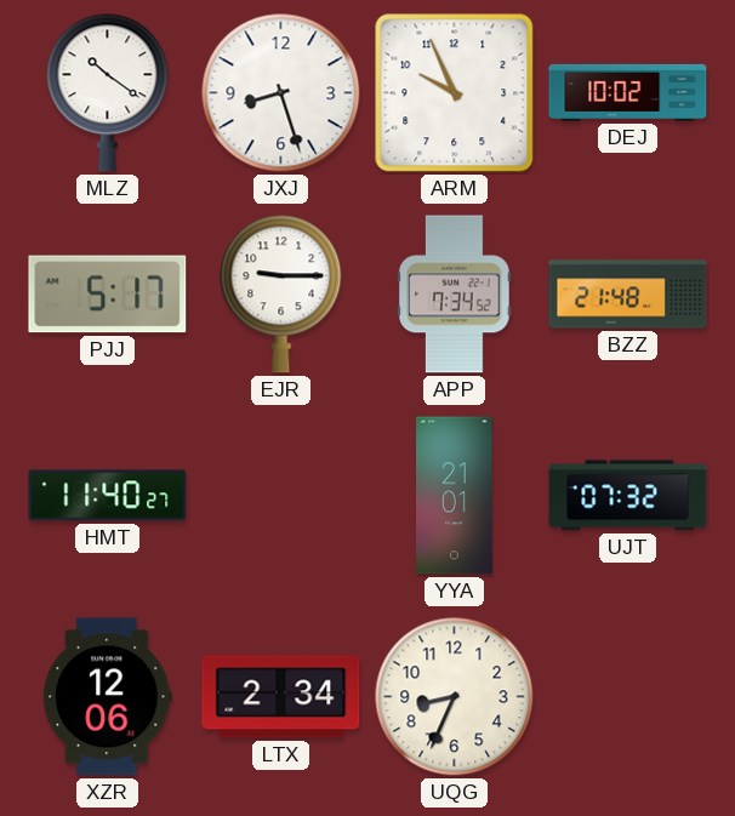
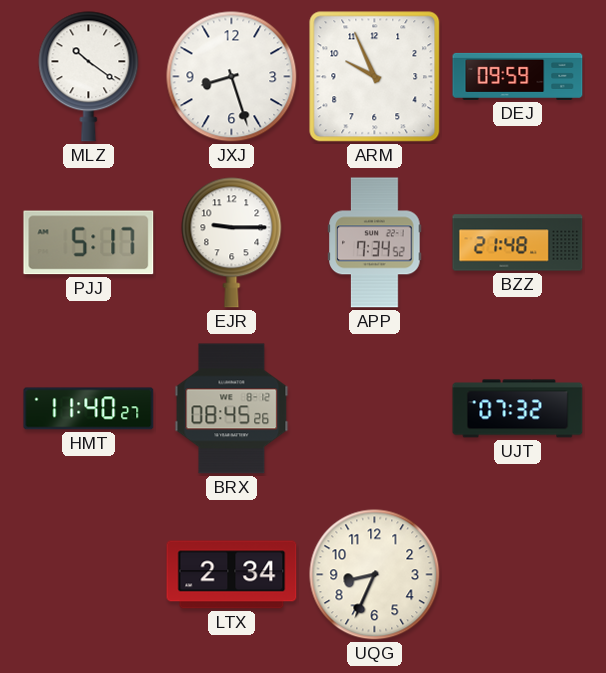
DEJ: 10:02 -> 09:59
BRX: none -> 08:45
YYA: 21:01 -> none
XZR: 12:06 -> none
